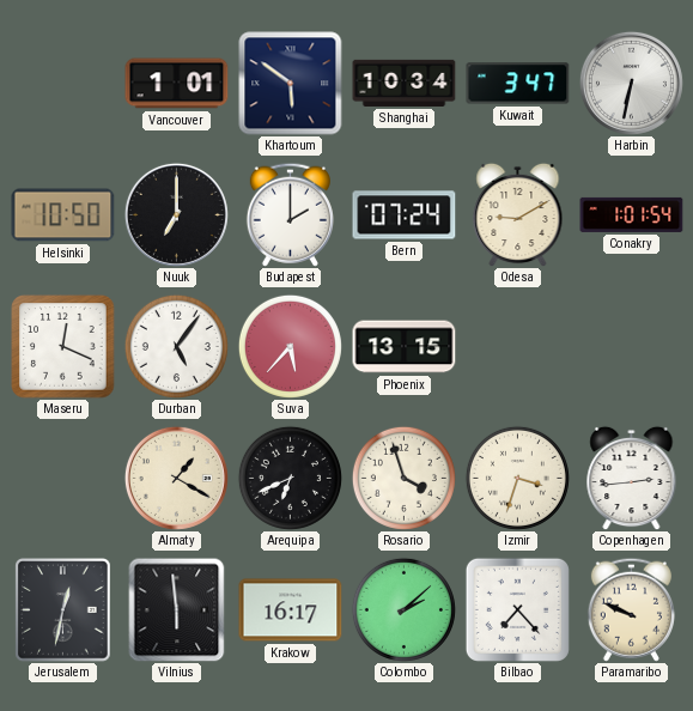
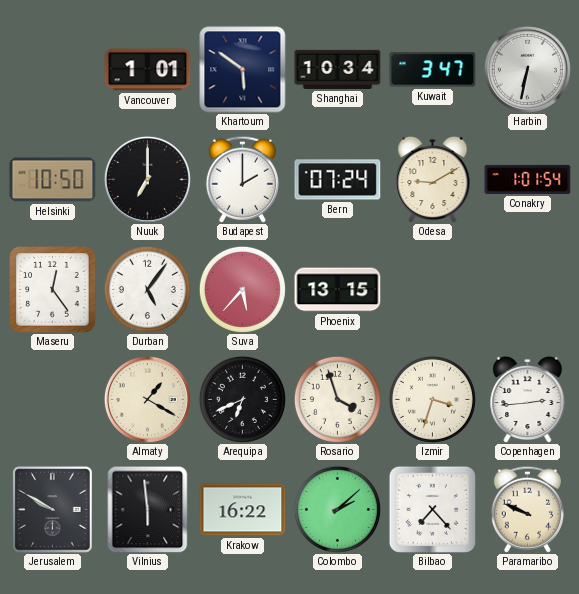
Maseru: 12:19 -> 12:24
Jerusalem: 12:32 -> 9:50
Krakow: 16:17 -> 16:22
